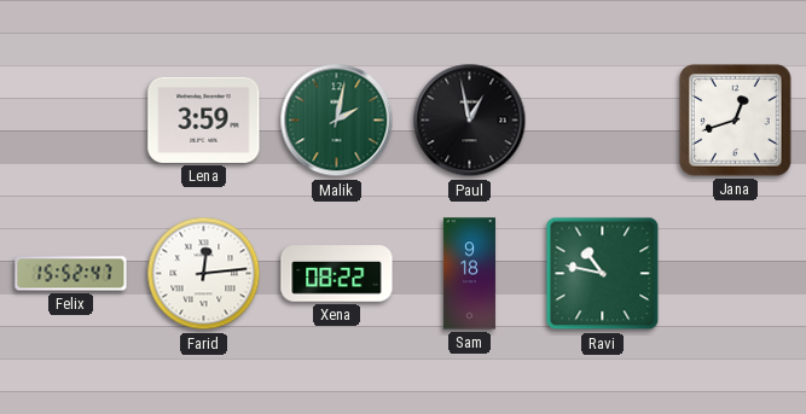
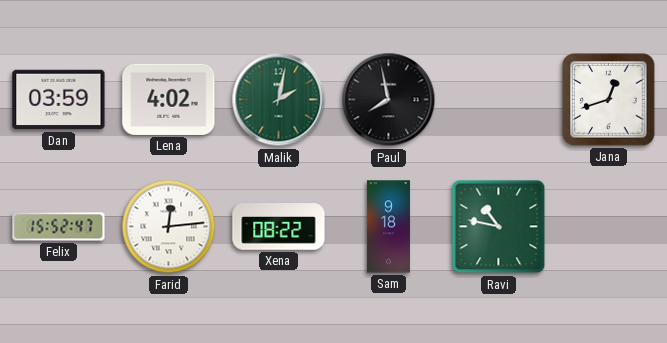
Dan: none -> 03:59
Lena: 3:59 -> 4:02
Paul: 12:58 -> 7:58
